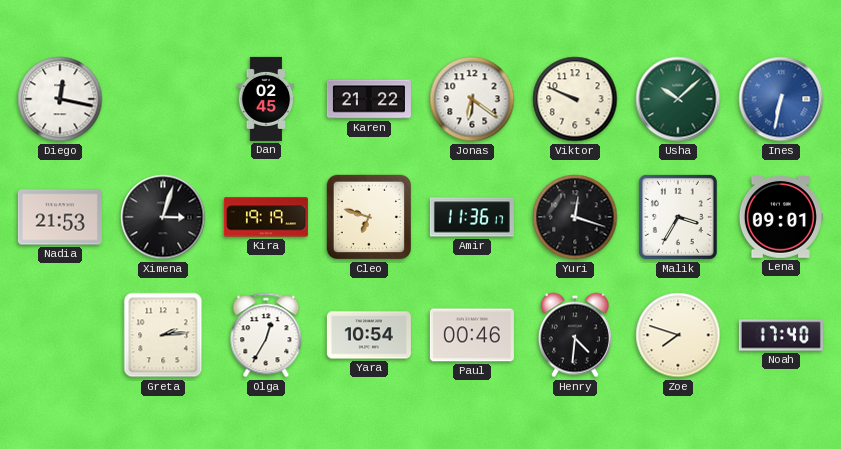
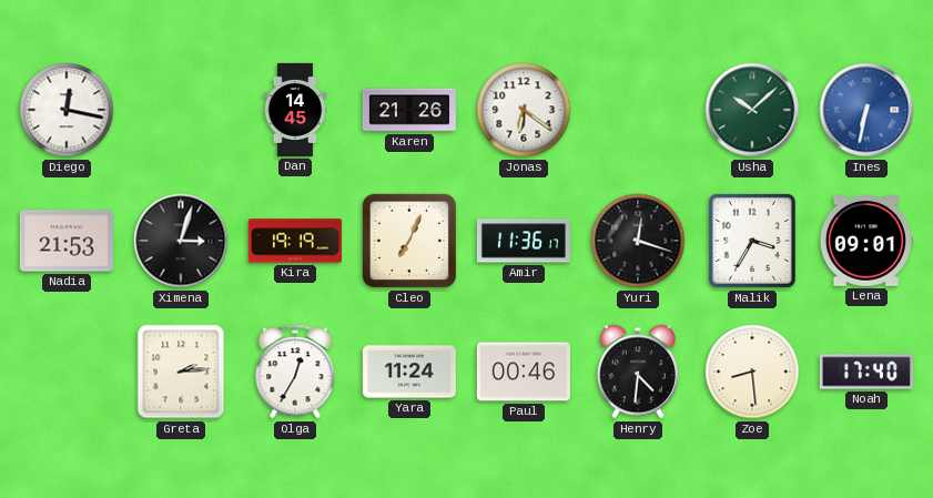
Dan: 02:45 -> 14:45
Karen: 21:22 -> 21:26
Viktor: 9:49 -> none
Cleo: 6:48 -> 7:04
Yara: 10:54 -> 11:24
Zoe: 7:48 -> 8:29
